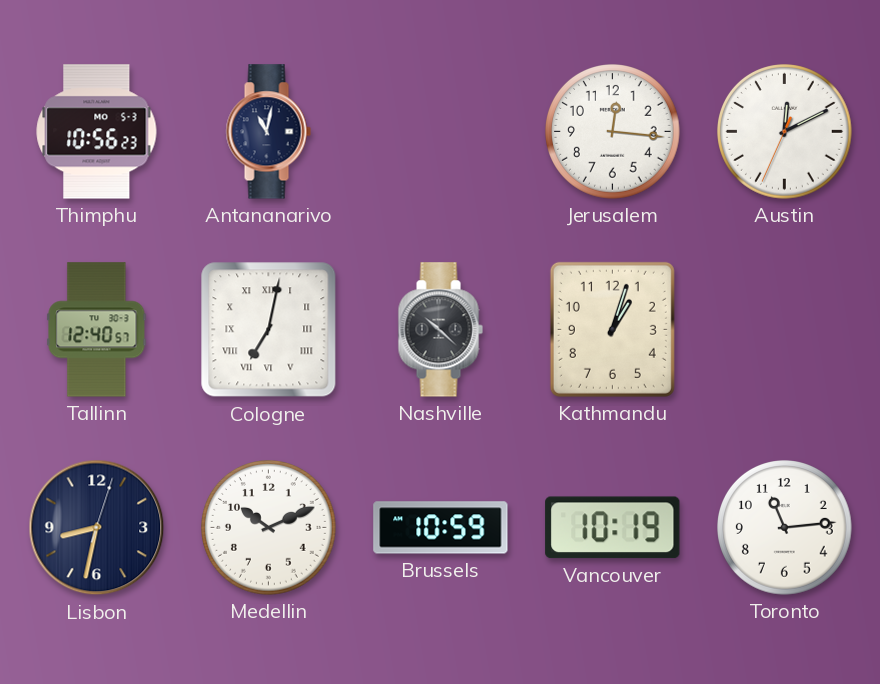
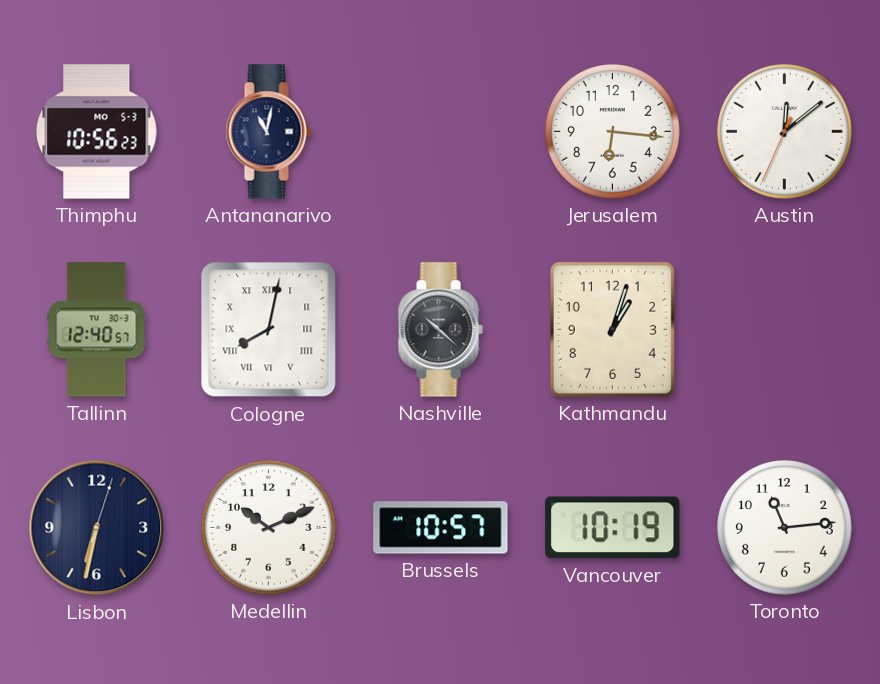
Jerusalem: 12:16 -> 6:16
Austin: 12:10 -> 12:08
Cologne: 7:02 -> 8:02
Lisbon: 8:32 -> 6:32
Brussels: 10:59 -> 10:57
